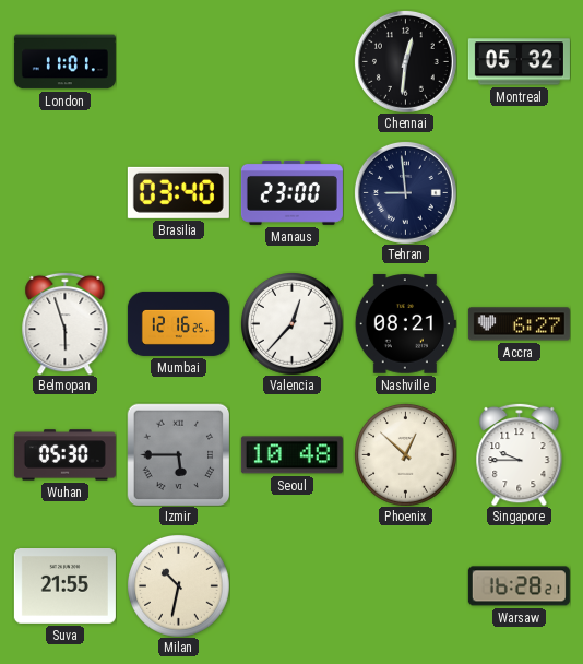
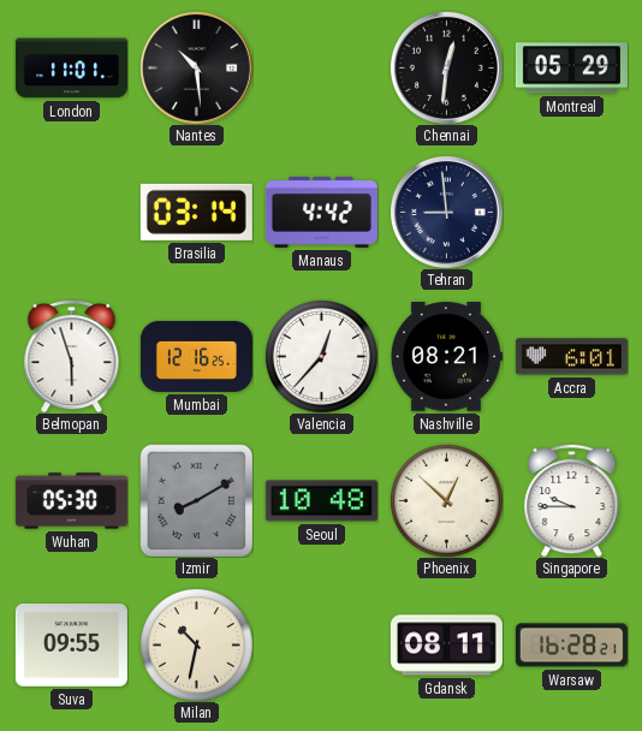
Nantes: none -> 10:29
Montreal: 05:32 -> 05:29
Brasilia: 03:40 -> 03:14
Manaus: 23:00 -> 4:42
Accra: 6:27 -> 6:01
Izmir: 5:45 -> 8:10
Suva: 21:55 -> 09:55
Gdansk: none -> 08:11
